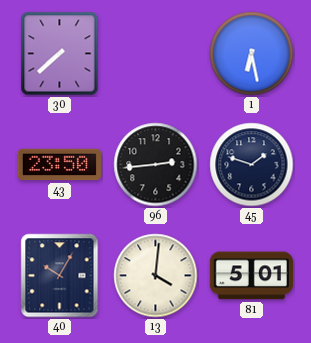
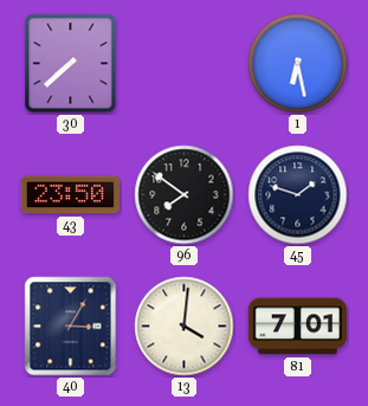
96: 2:44 -> 7:51
40: 10:05 -> 3:05
81: 5:01 -> 7:01
